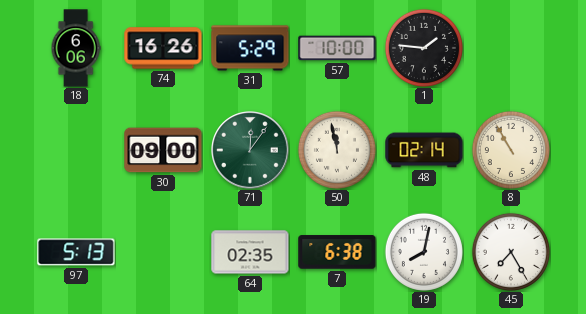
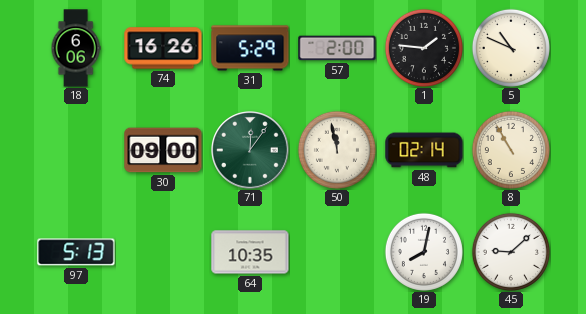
57: 10:00 -> 2:00
5: none -> 10:49
64: 02:35 -> 10:35
7: 6:38 -> none
45: 7:25 -> 9:08
